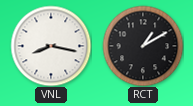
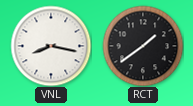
RCT: 1:10 -> 1:39
